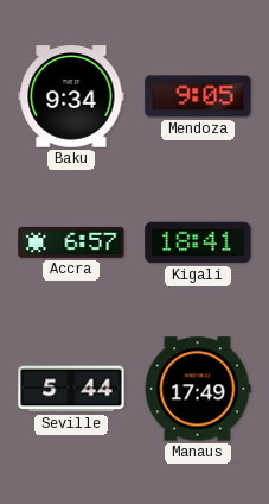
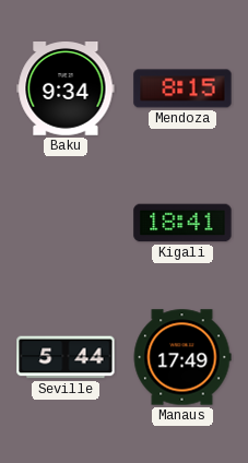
Mendoza: 9:05 -> 8:15
Accra: 6:57 -> none
